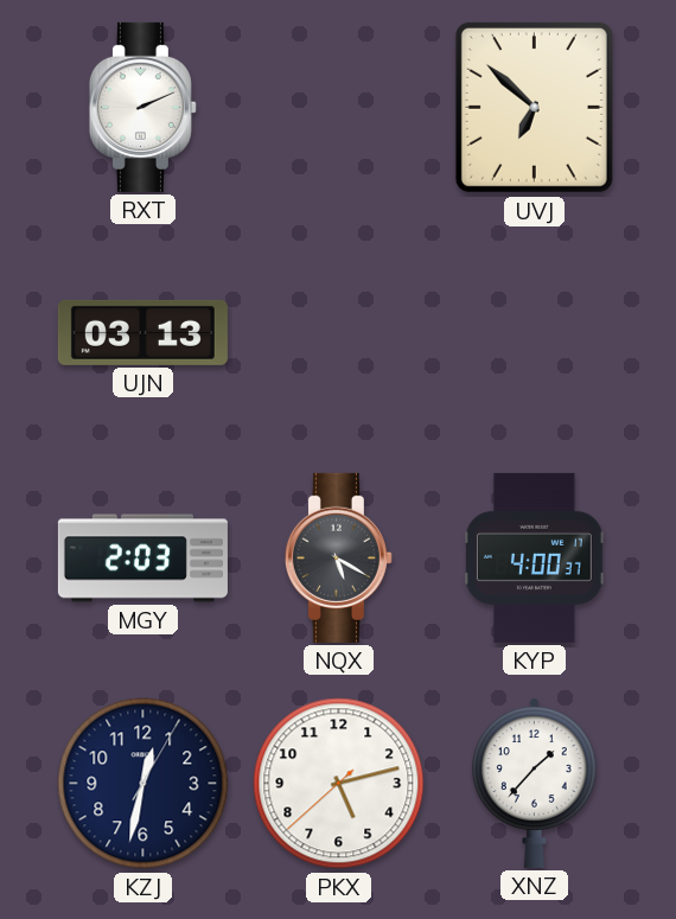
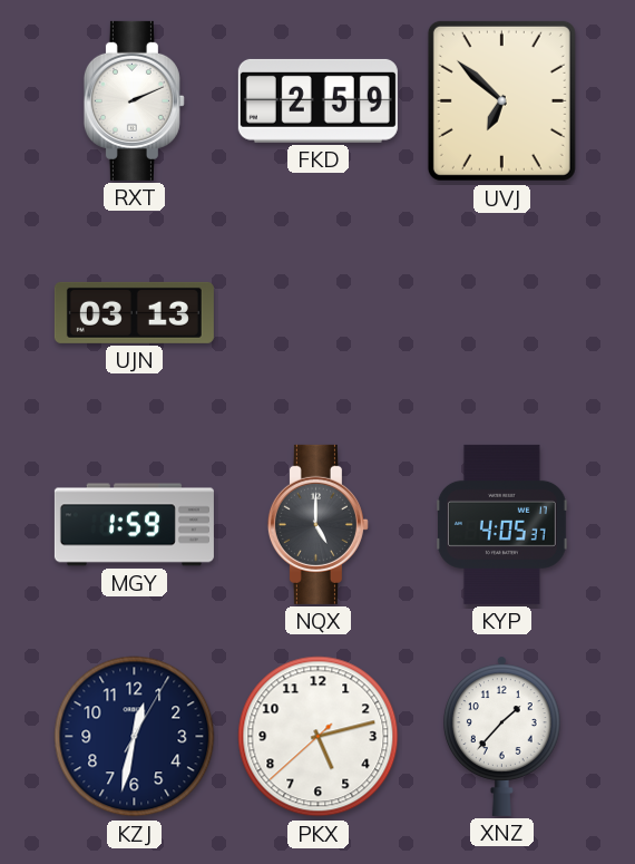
FKD: none -> 2:59
MGY: 2:03 -> 1:59
NQX: 5:20 -> 5:00
KYP: 4:00 -> 4:05
